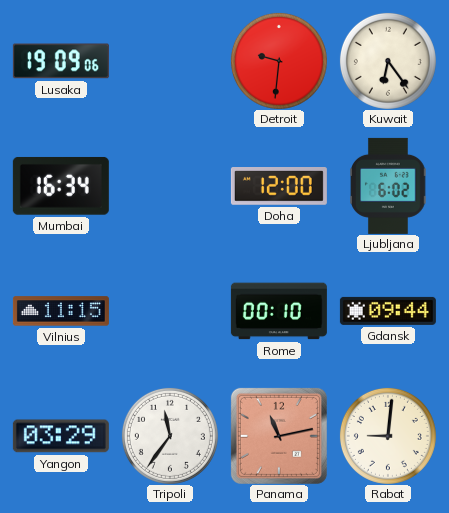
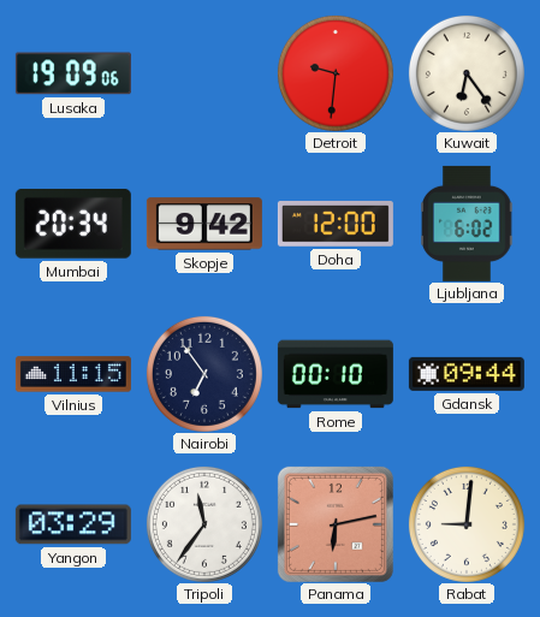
Mumbai: 16:34 -> 20:34
Skopje: none -> 9:42
Nairobi: none -> 6:54
Panama: 11:13 -> 6:13
